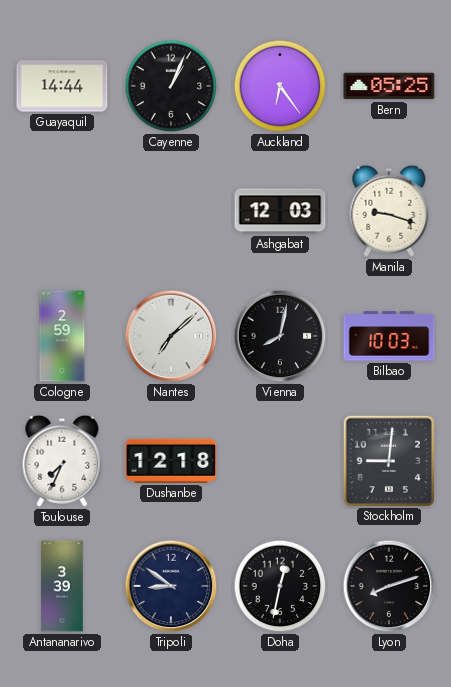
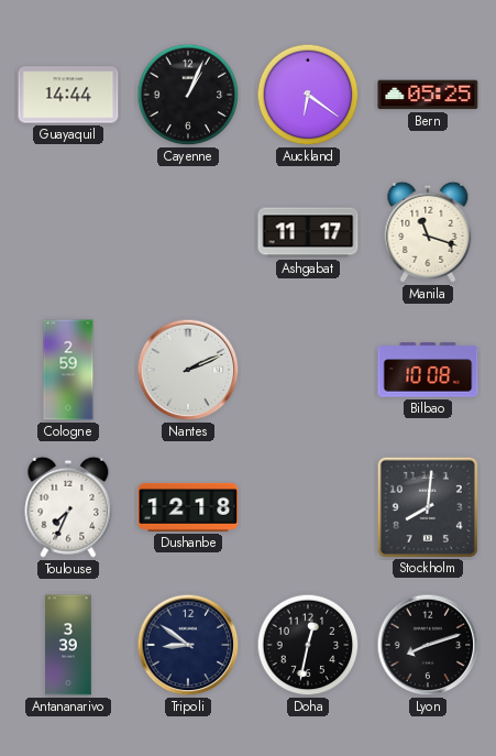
Auckland: 6:24 -> 6:21
Ashgabat: 12:03 -> 11:17
Manila: 9:18 -> 11:18
Nantes: 7:08 -> 2:11
Vienna: 8:02 -> none
Bilbao: 10:03 -> 10:08
Stockholm: 9:01 -> 8:01
